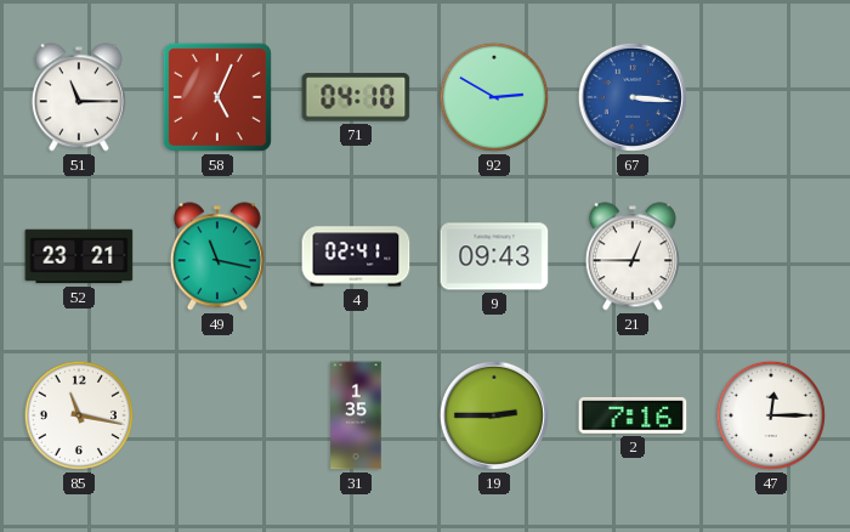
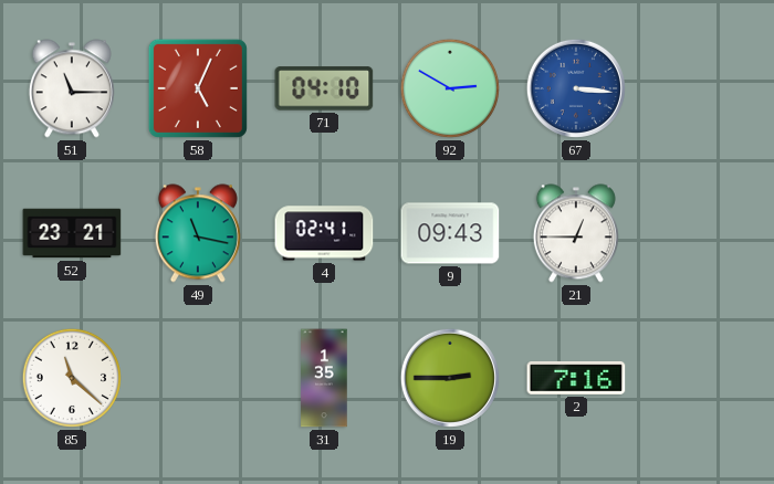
85: 11:17 -> 11:22
47: 12:15 -> none
